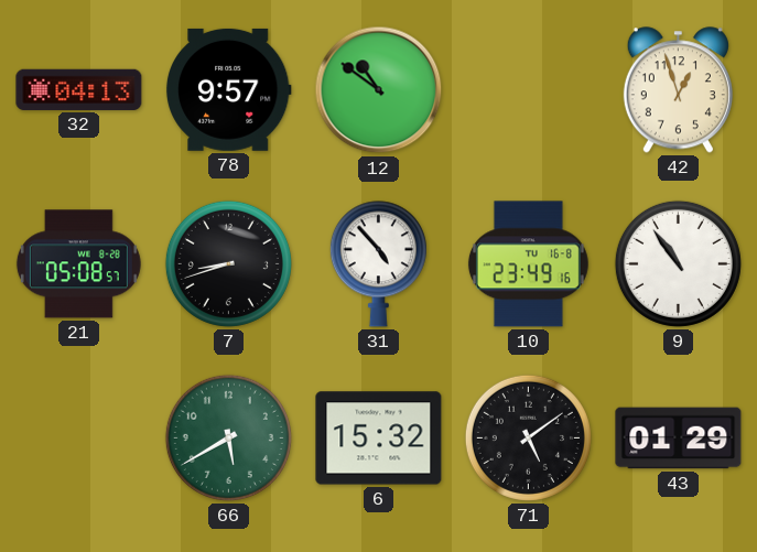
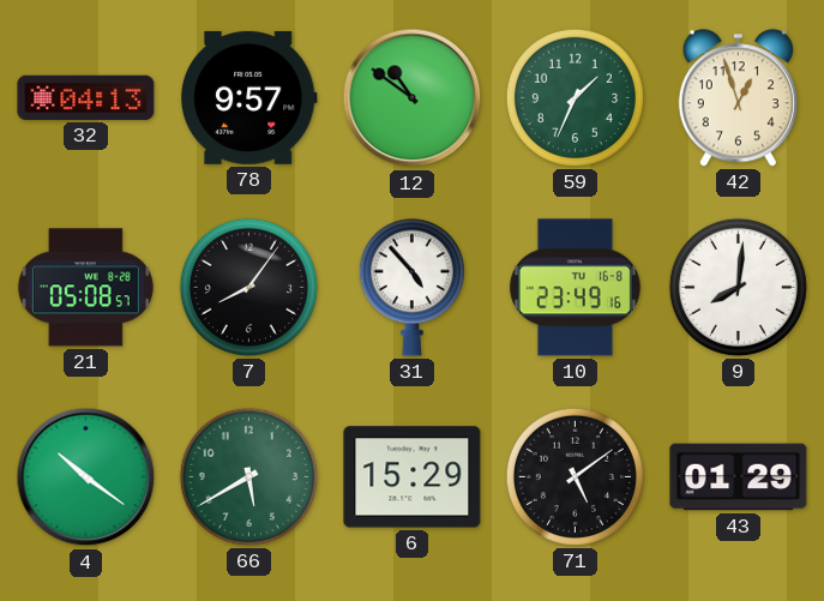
59: none -> 1:34
7: 8:42 -> 8:06
9: 10:54 -> 8:01
4: none -> 10:21
6: 15:32 -> 15:29
